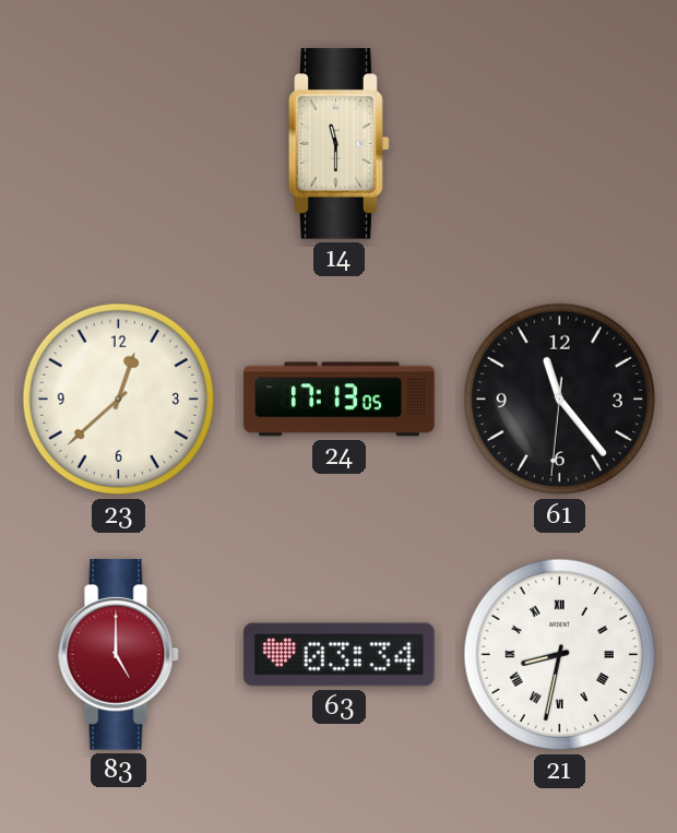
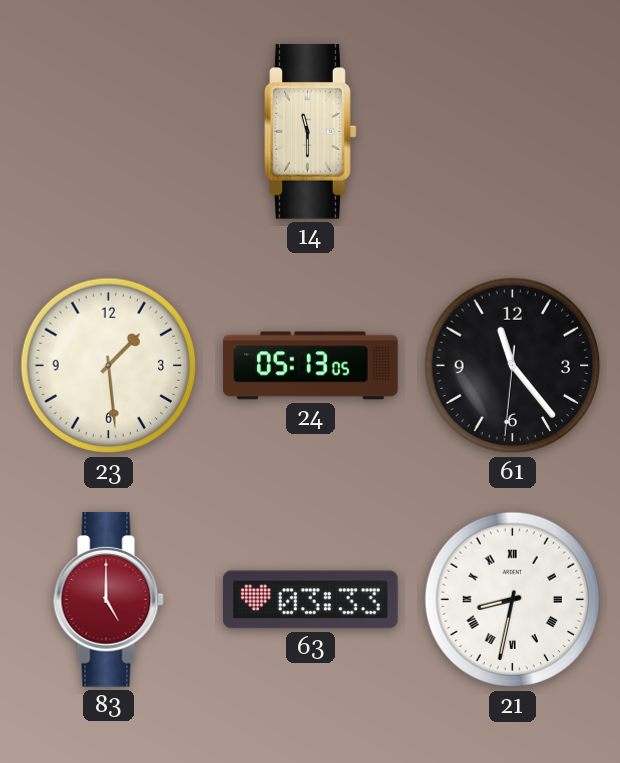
23: 12:38 -> 1:29
24: 17:13 -> 05:13
63: 03:34 -> 03:33
